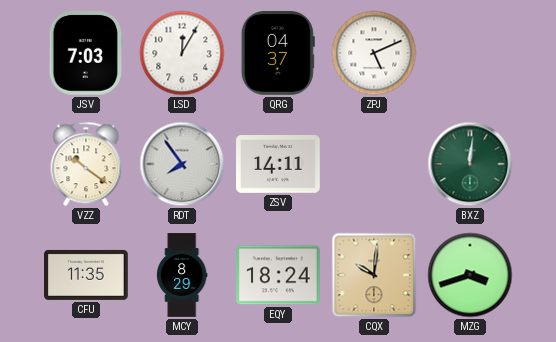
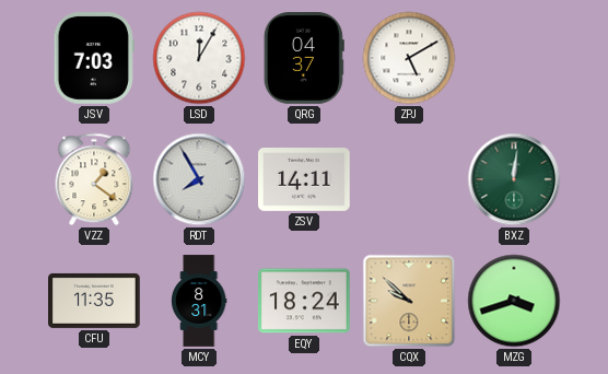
ZPJ: 5:11 -> 5:10
VZZ: 10:21 -> 1:21
RDT: 7:54 -> 7:55
MCY: 8:29 -> 8:31
CQX: 10:01 -> 9:52
